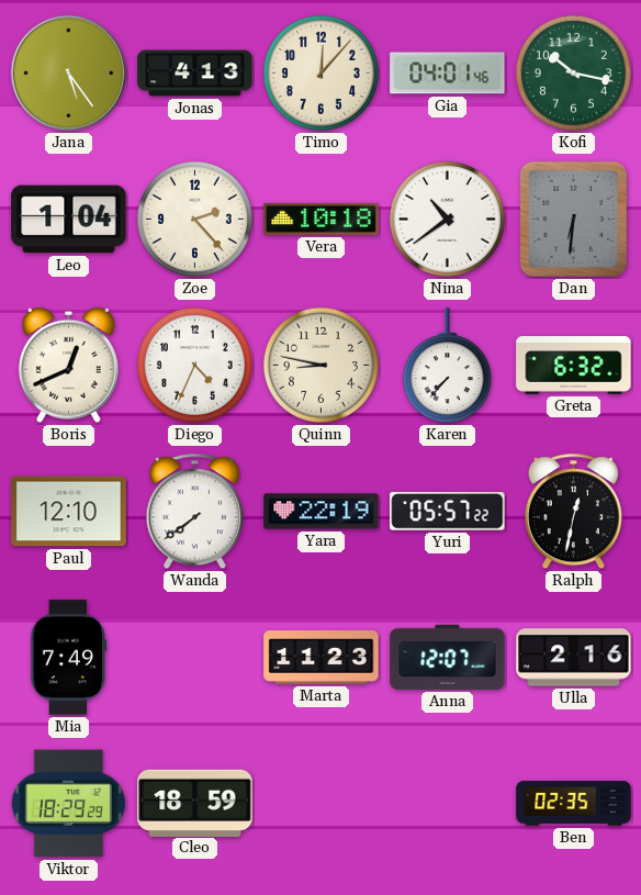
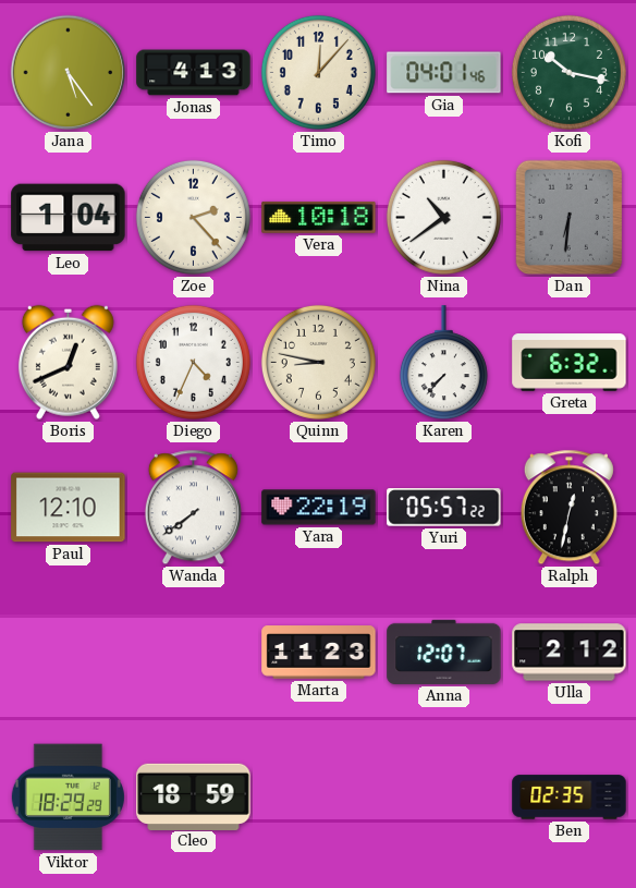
Mia: 7:49 -> none
Ulla: 2:16 -> 2:12
